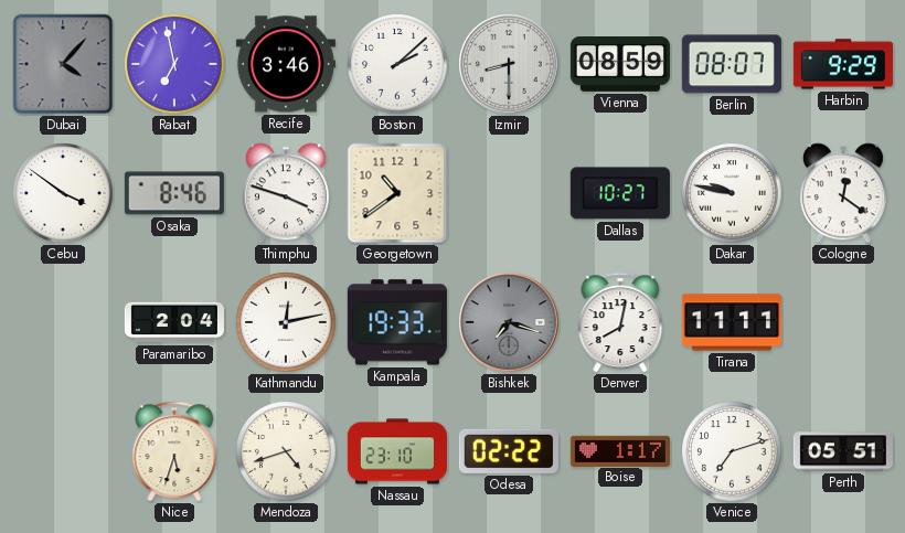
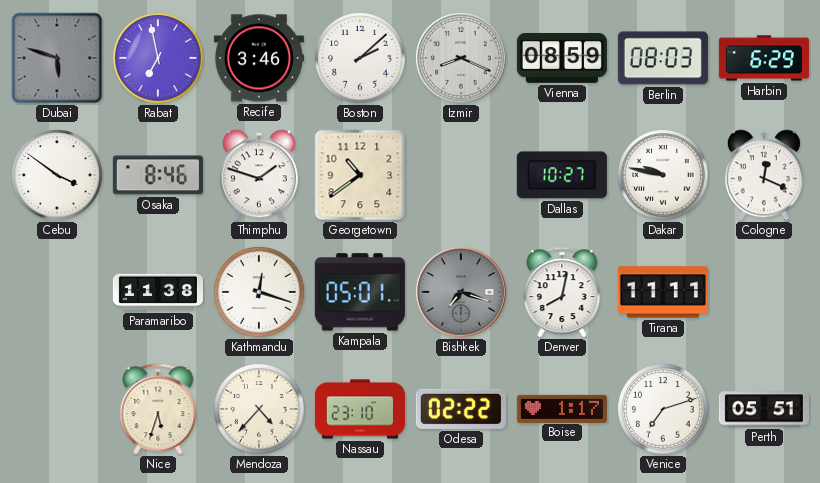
Dubai: 4:07 -> 5:48
Izmir: 8:30 -> 8:19
Berlin: 08:07 -> 08:03
Harbin: 9:29 -> 6:29
Thimphu: 3:48 -> 1:48
Cologne: 12:21 -> 12:19
Paramaribo: 2:04 -> 11:38
Kathmandu: 12:13 -> 12:18
Kampala: 19:33 -> 05:01
Mendoza: 4:42 -> 4:37
